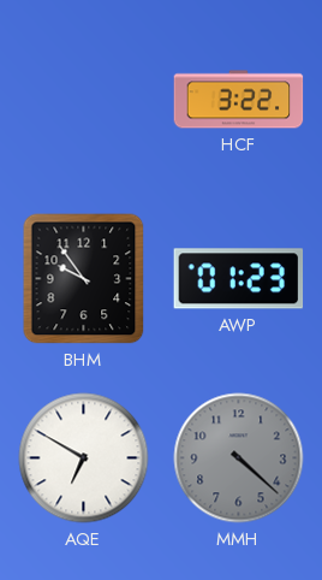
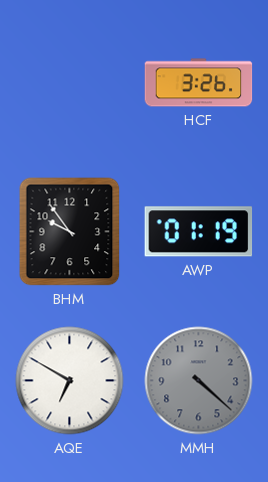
HCF: 3:22 -> 3:26
AWP: 01:23 -> 01:19
